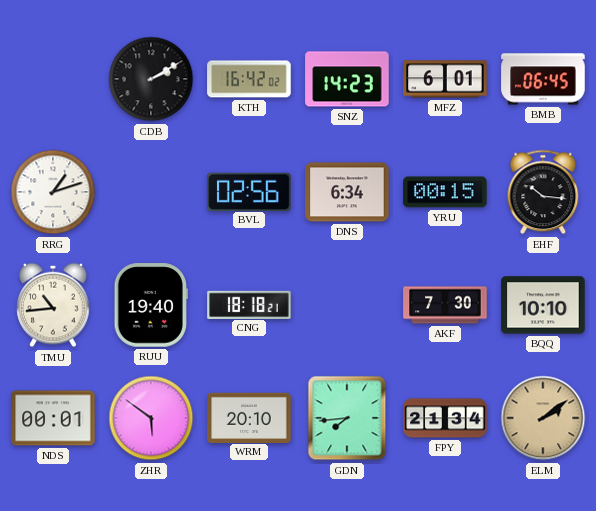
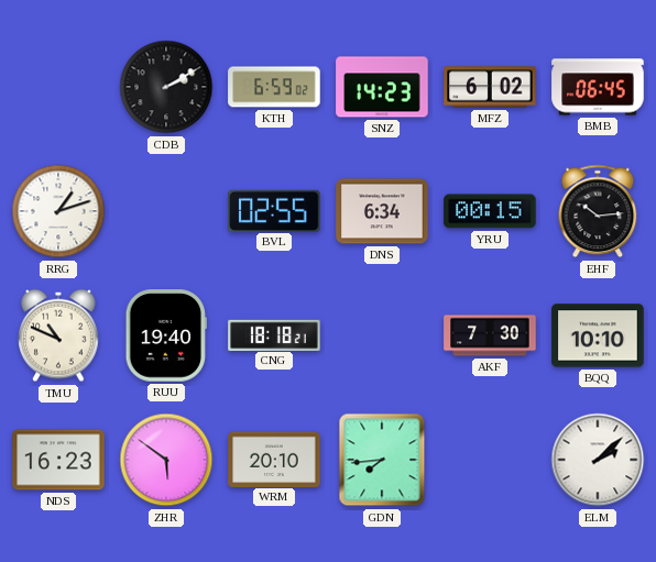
KTH: 16:42 -> 6:59
MFZ: 6:01 -> 6:02
BVL: 02:56 -> 02:55
EHF: 10:16 -> 10:14
TMU: 10:44 -> 10:49
NDS: 00:01 -> 16:23
FPY: 21:34 -> none
ELM: 2:09 -> 2:08
ELM dial: champagne -> white
